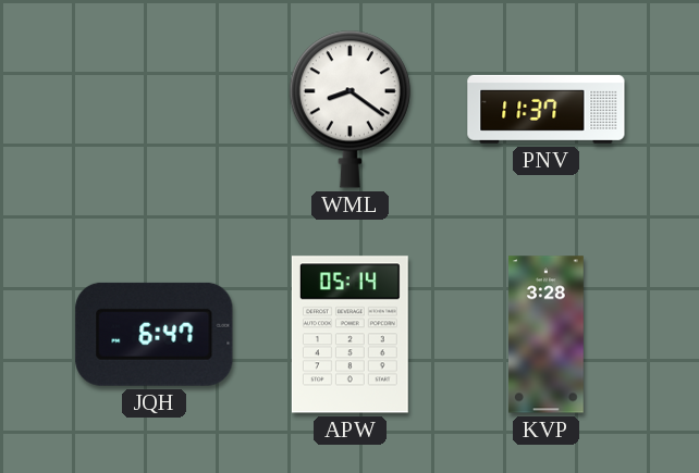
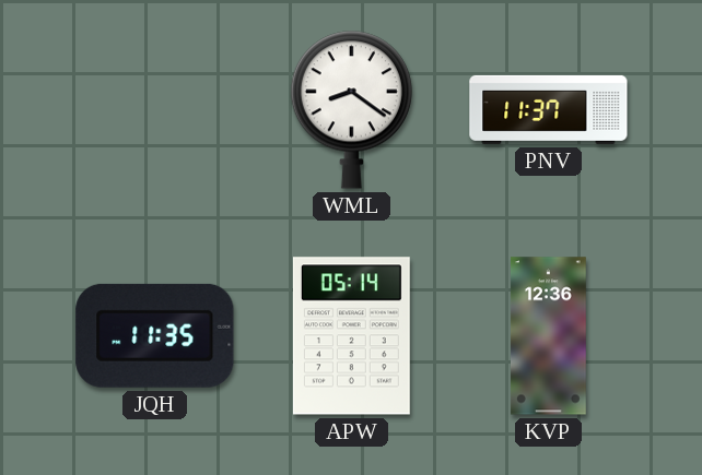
JQH: 6:47 -> 11:35
KVP: 3:28 -> 12:36
